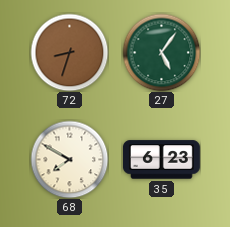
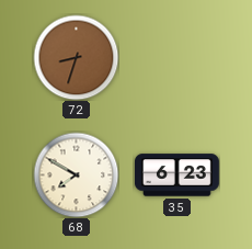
27: 5:06 -> none
